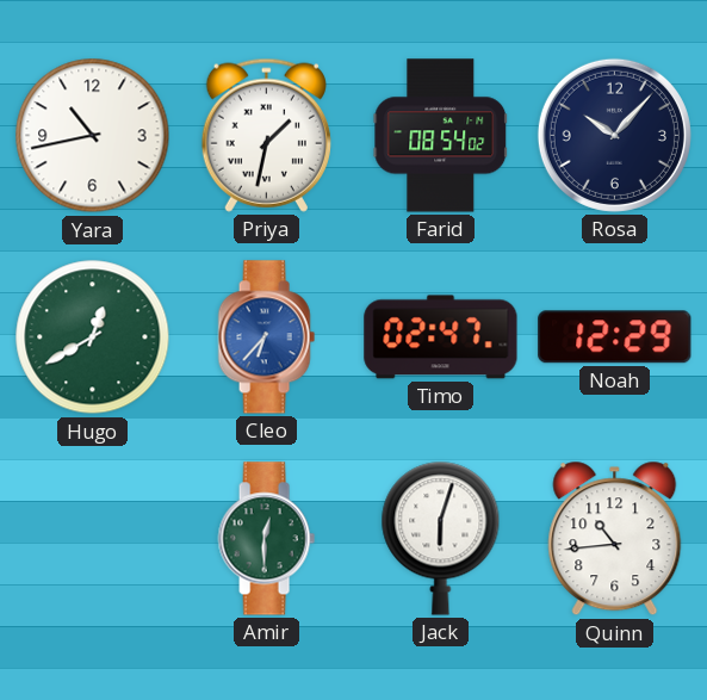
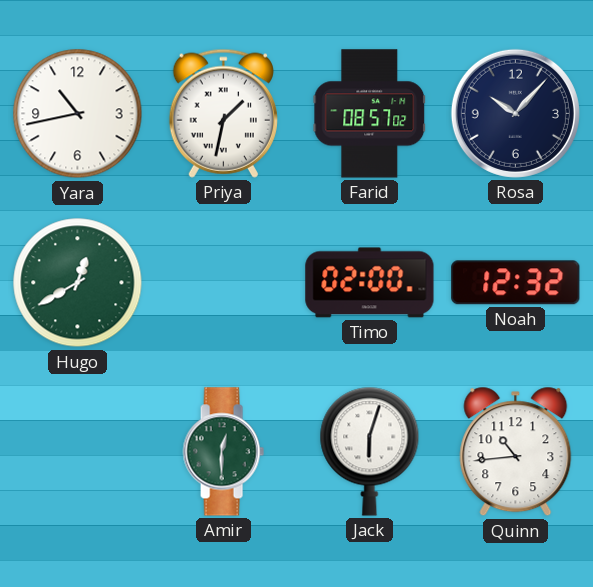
Farid: 08:54 -> 08:57
Cleo: 6:37 -> none
Timo: 02:47 -> 02:00
Noah: 12:29 -> 12:32
